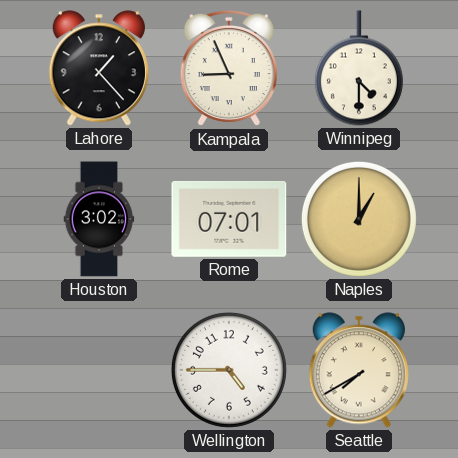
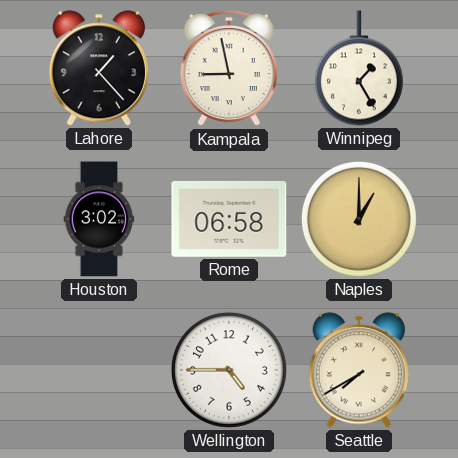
Kampala: 8:56 -> 8:58
Winnipeg: 4:30 -> 1:25
Rome: 07:01 -> 06:58
